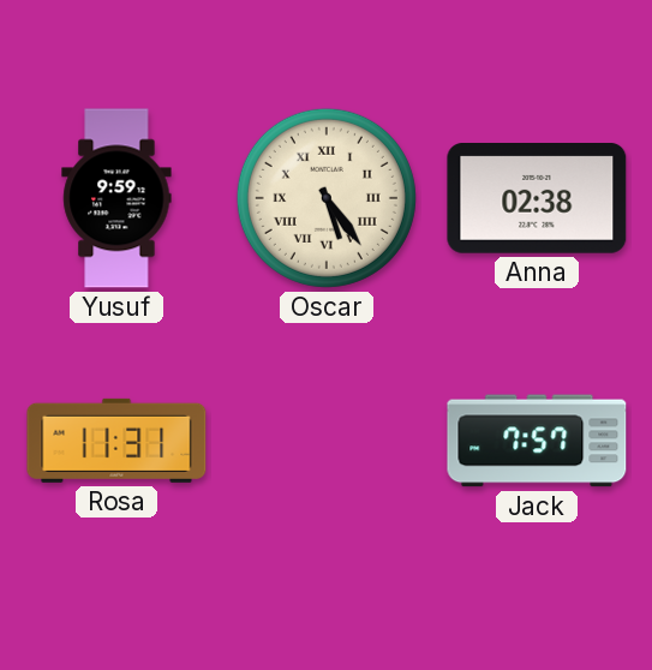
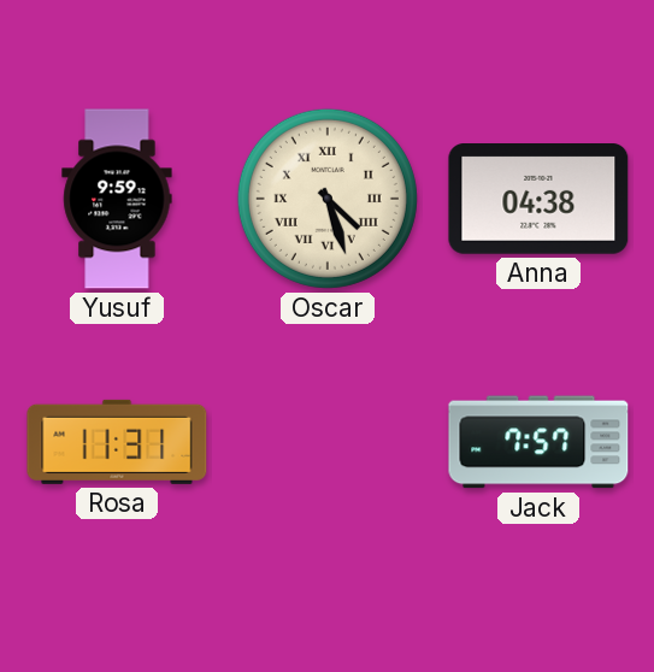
Oscar: 5:24 -> 4:27
Anna: 02:38 -> 04:38
